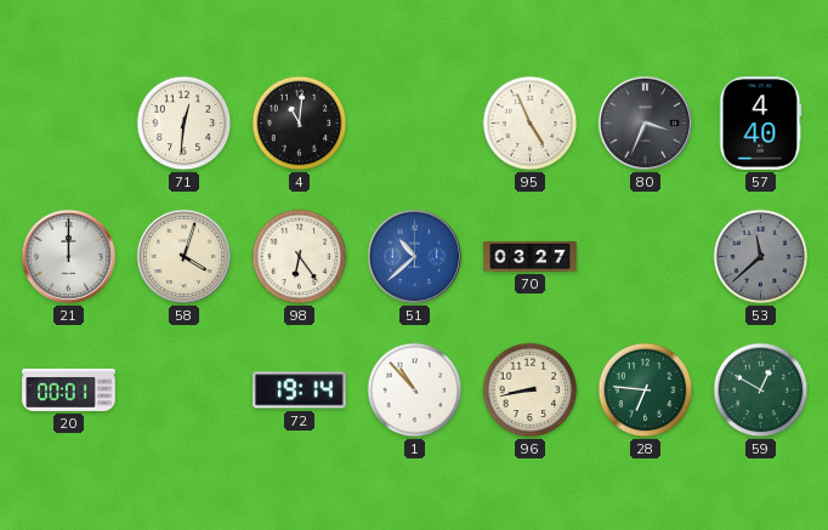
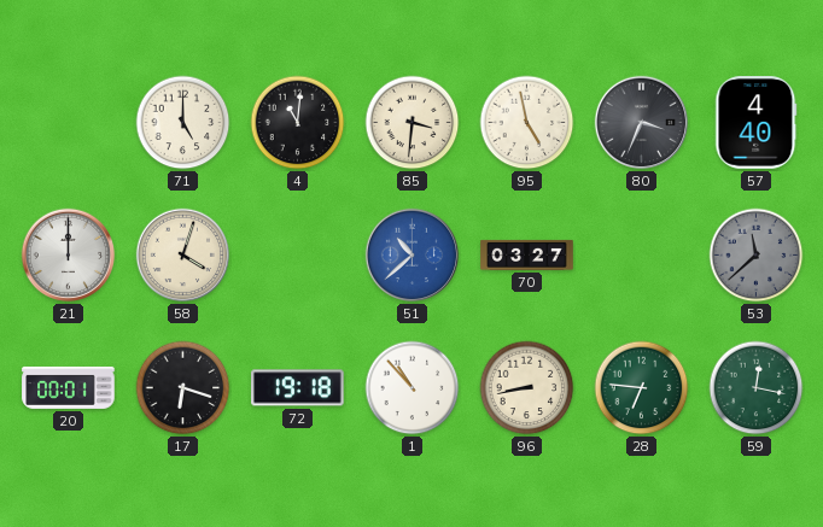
71: 12:31 -> 5:00
85: none -> 3:31
95: 4:56 -> 4:58
98: 6:24 -> none
17: none -> 6:18
72: 19:14 -> 19:18
59: 12:50 -> 12:17
